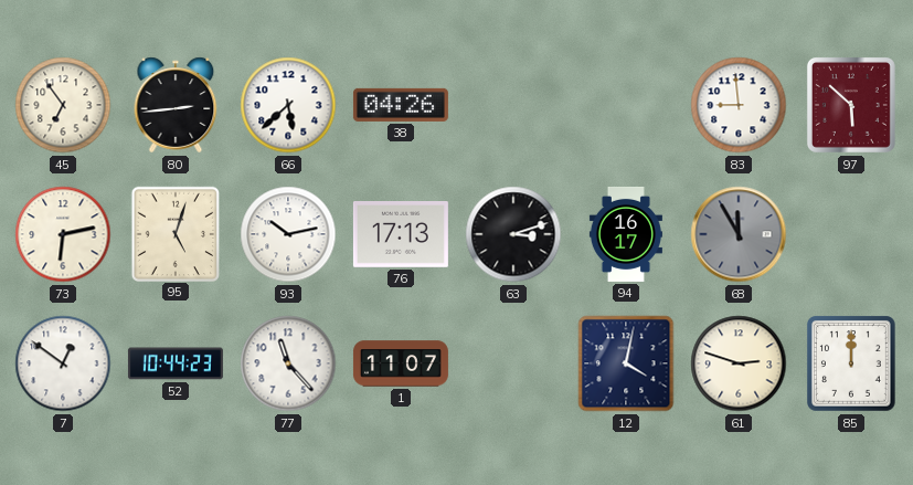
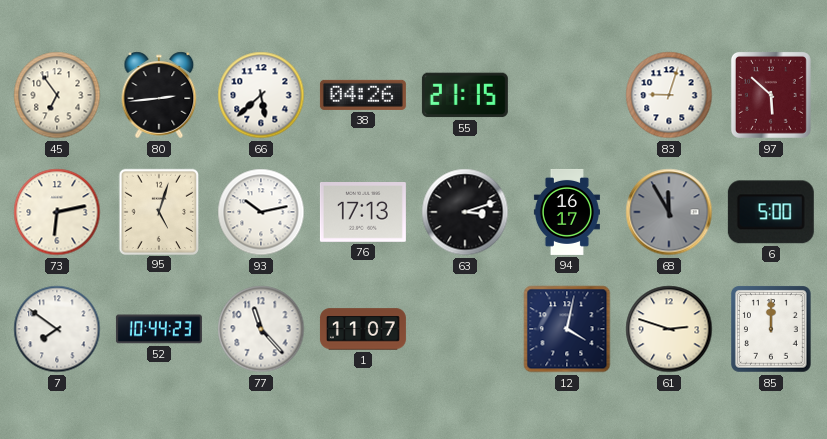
55: none -> 21:15
83: 8:59 -> 9:03
6: none -> 5:00
7: 12:51 -> 7:51
